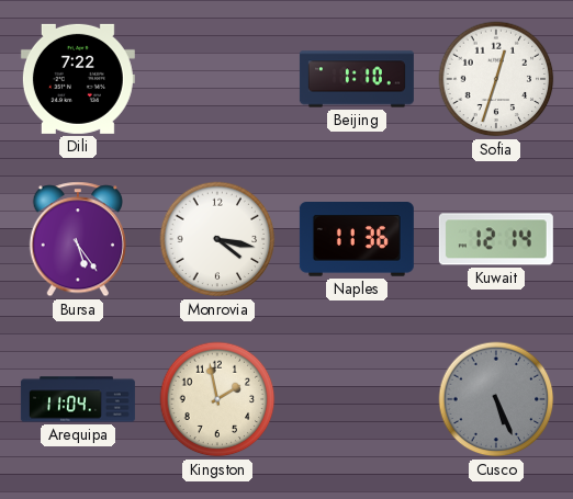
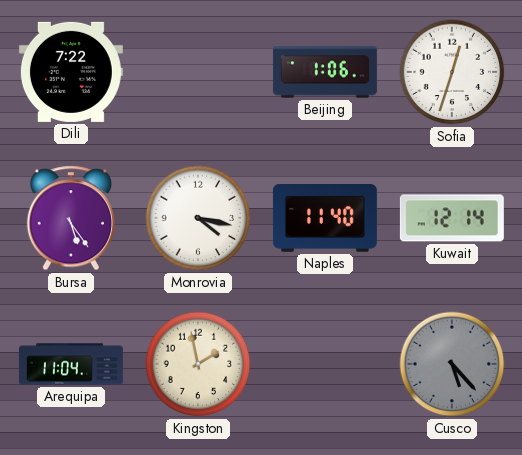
Beijing: 1:10 -> 1:06
Naples: 11:36 -> 11:40
Cusco: 5:26 -> 5:23
